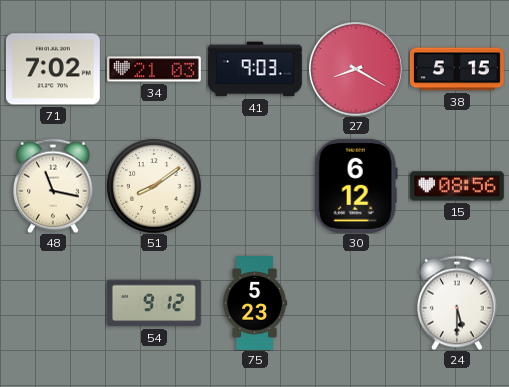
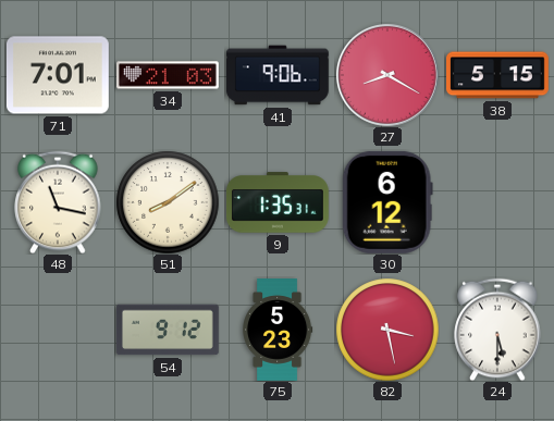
71: 7:02 -> 7:01
41: 9:03 -> 9:06
9: none -> 1:35
15: 08:56 -> none
82: none -> 3:28
